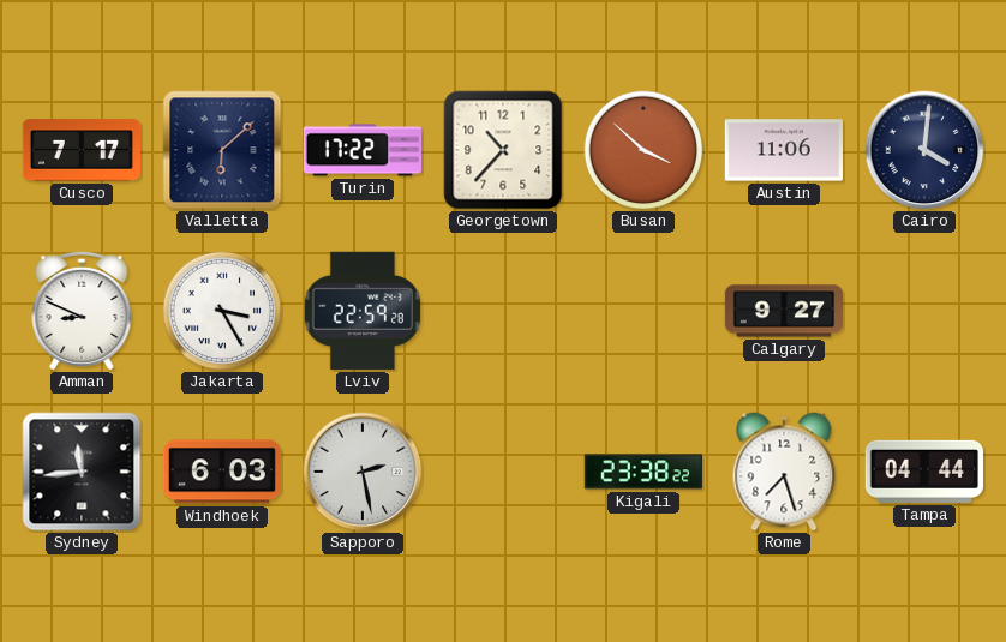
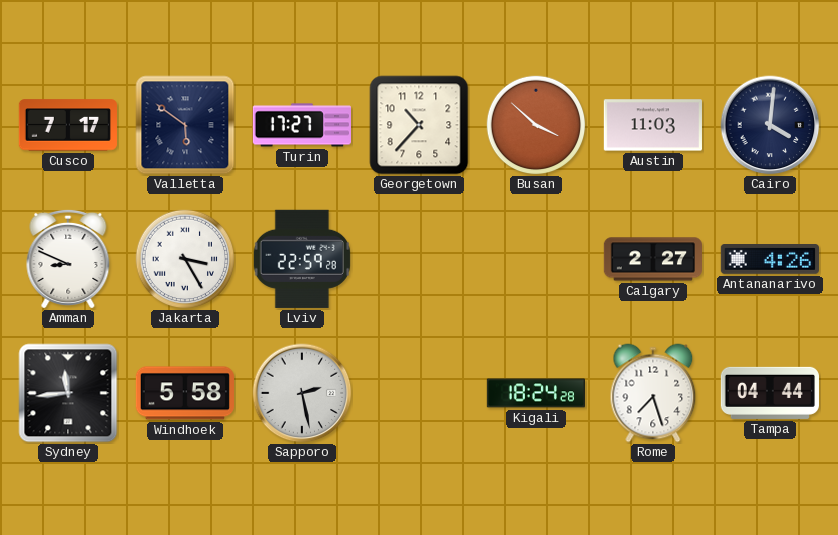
Valletta: 6:08 -> 5:51
Turin: 17:22 -> 17:27
Austin: 11:06 -> 11:03
Calgary: 9:27 -> 2:27
Antananarivo: none -> 4:26
Windhoek: 6:03 -> 5:58
Kigali: 23:38 -> 18:24
